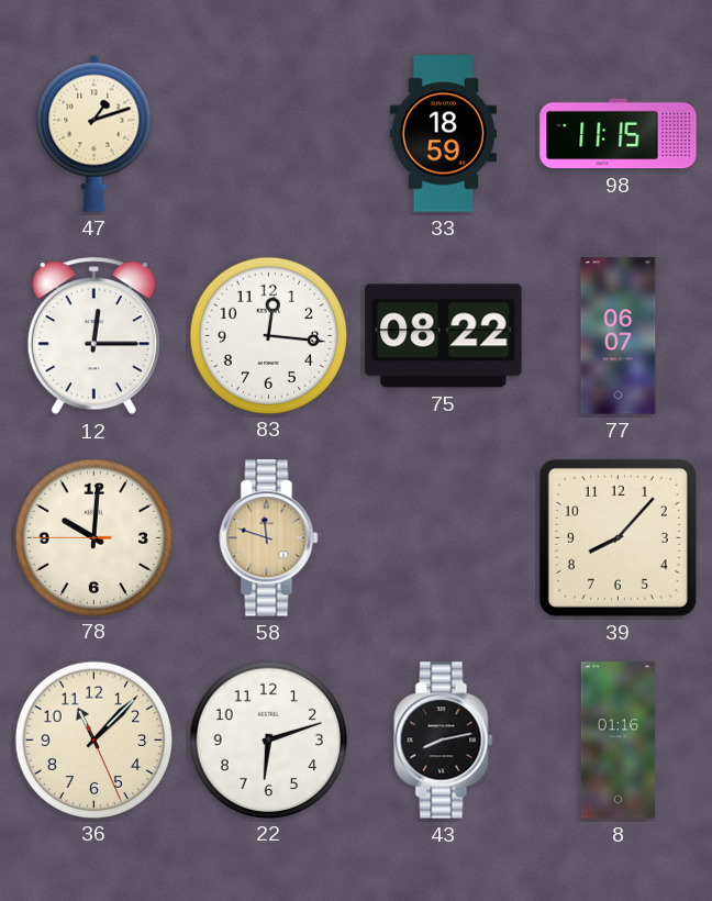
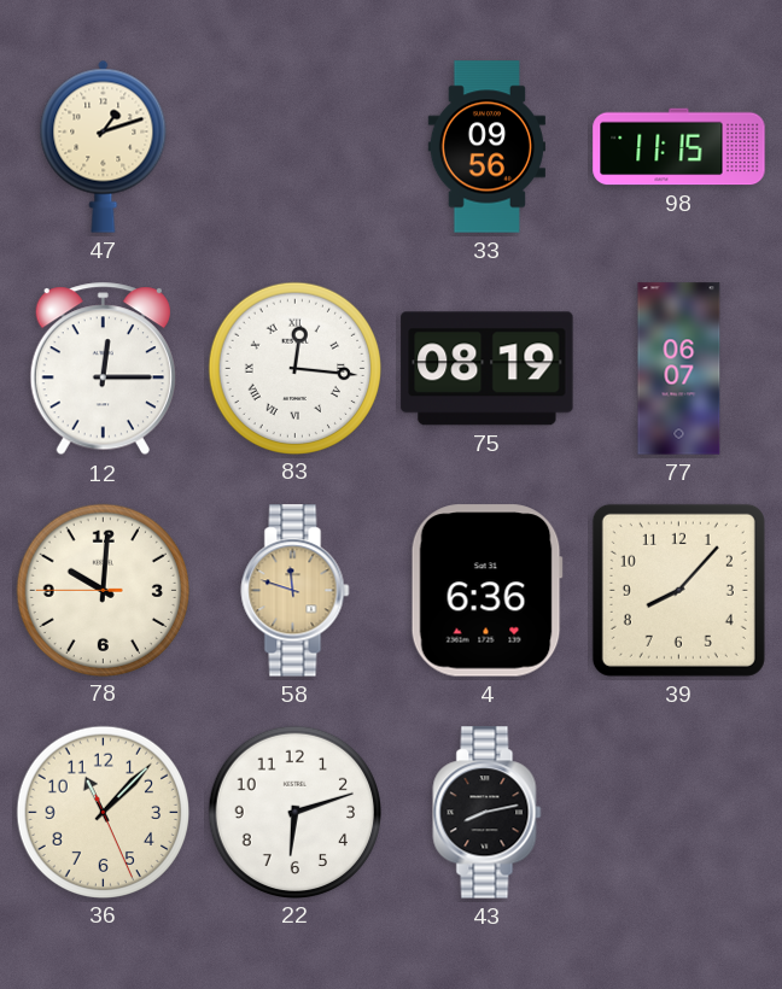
33: 18:59 -> 09:56
83 numerals: Arabic -> Roman
75: 08:22 -> 08:19
4: none -> 6:36
8: 01:16 -> none
